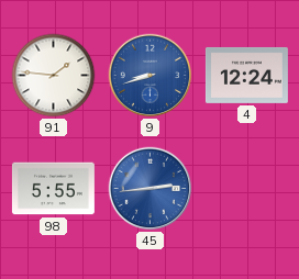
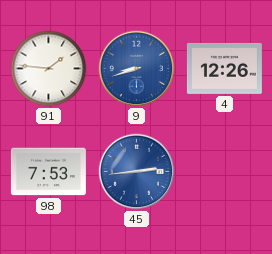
4: 12:24 -> 12:26
98: 5:55 -> 7:53
